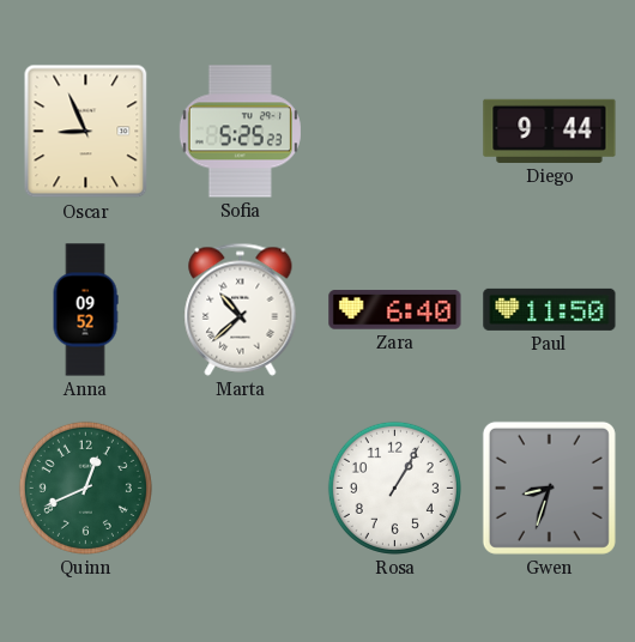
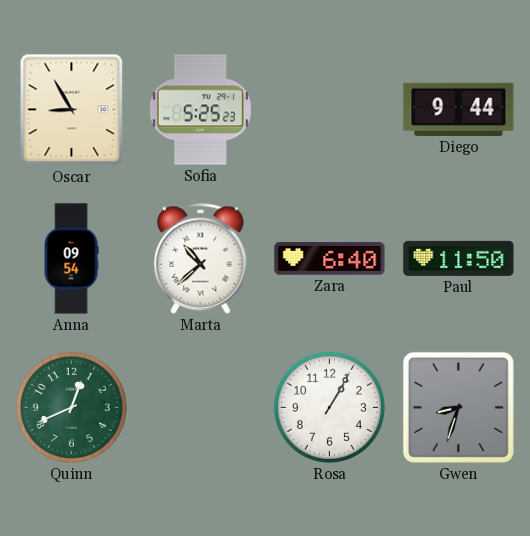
Oscar: 8:56 -> 8:55
Anna: 09:52 -> 09:54
